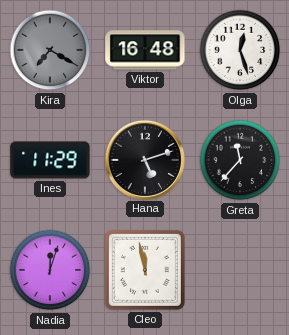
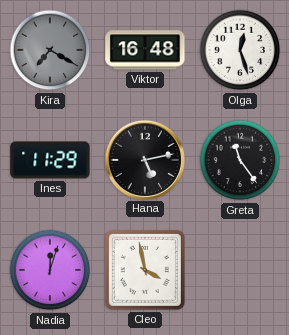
Hana: 5:12 -> 5:13
Greta: 11:37 -> 11:24
Cleo: 11:58 -> 3:58
